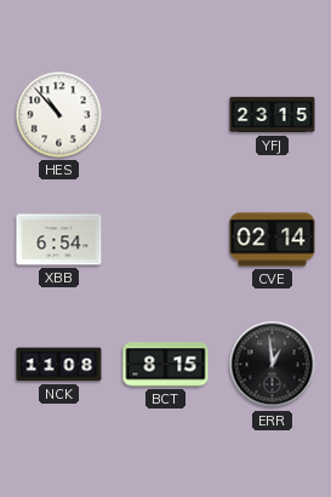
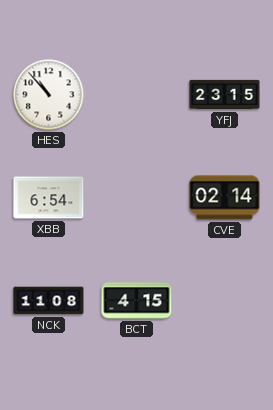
BCT: 8:15 -> 4:15
ERR: 12:59 -> none
